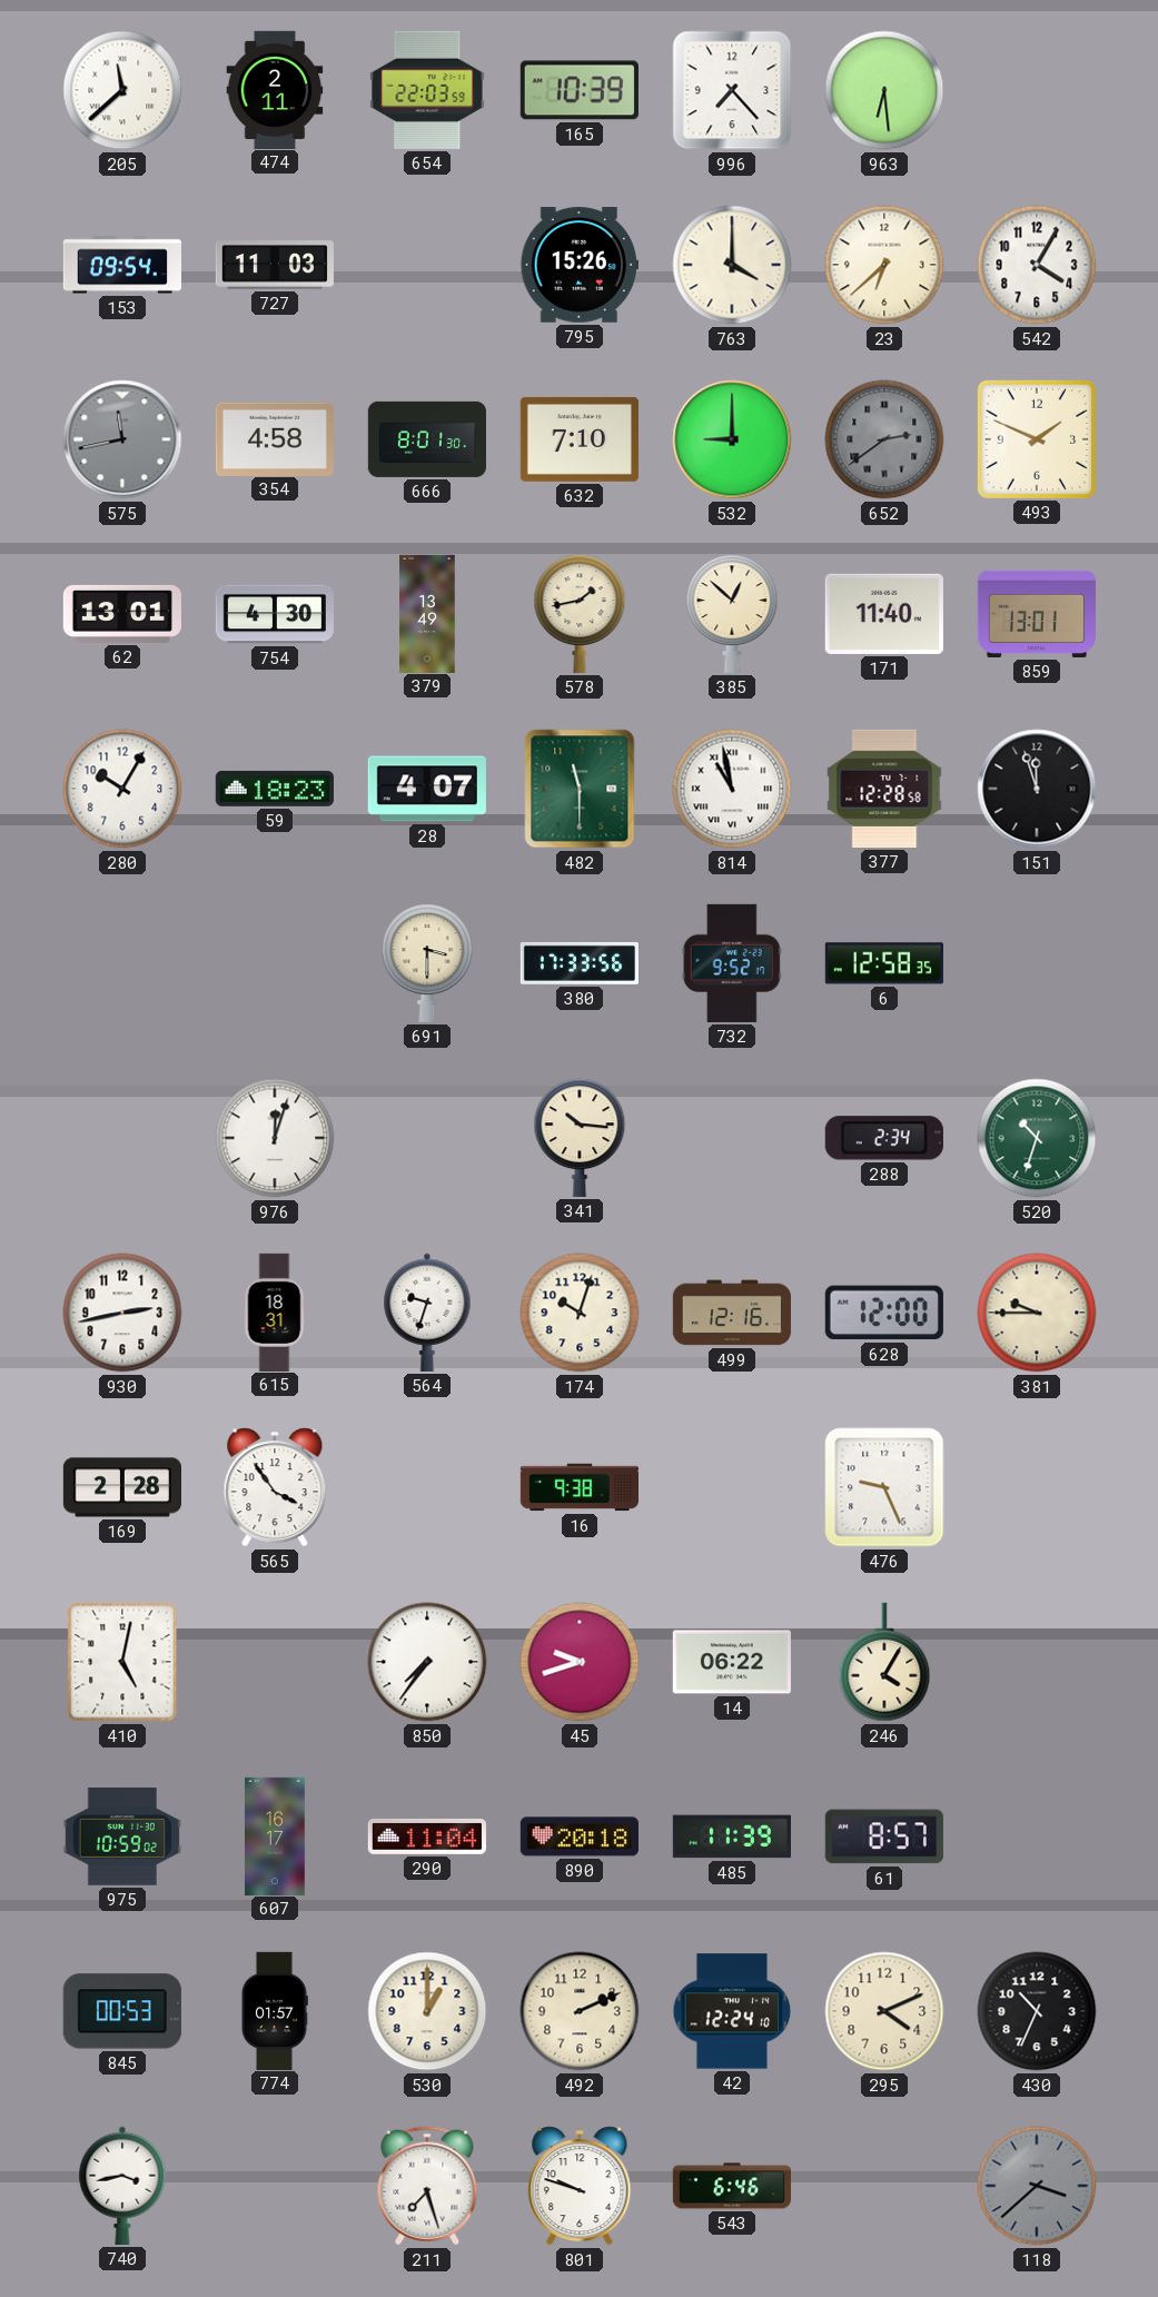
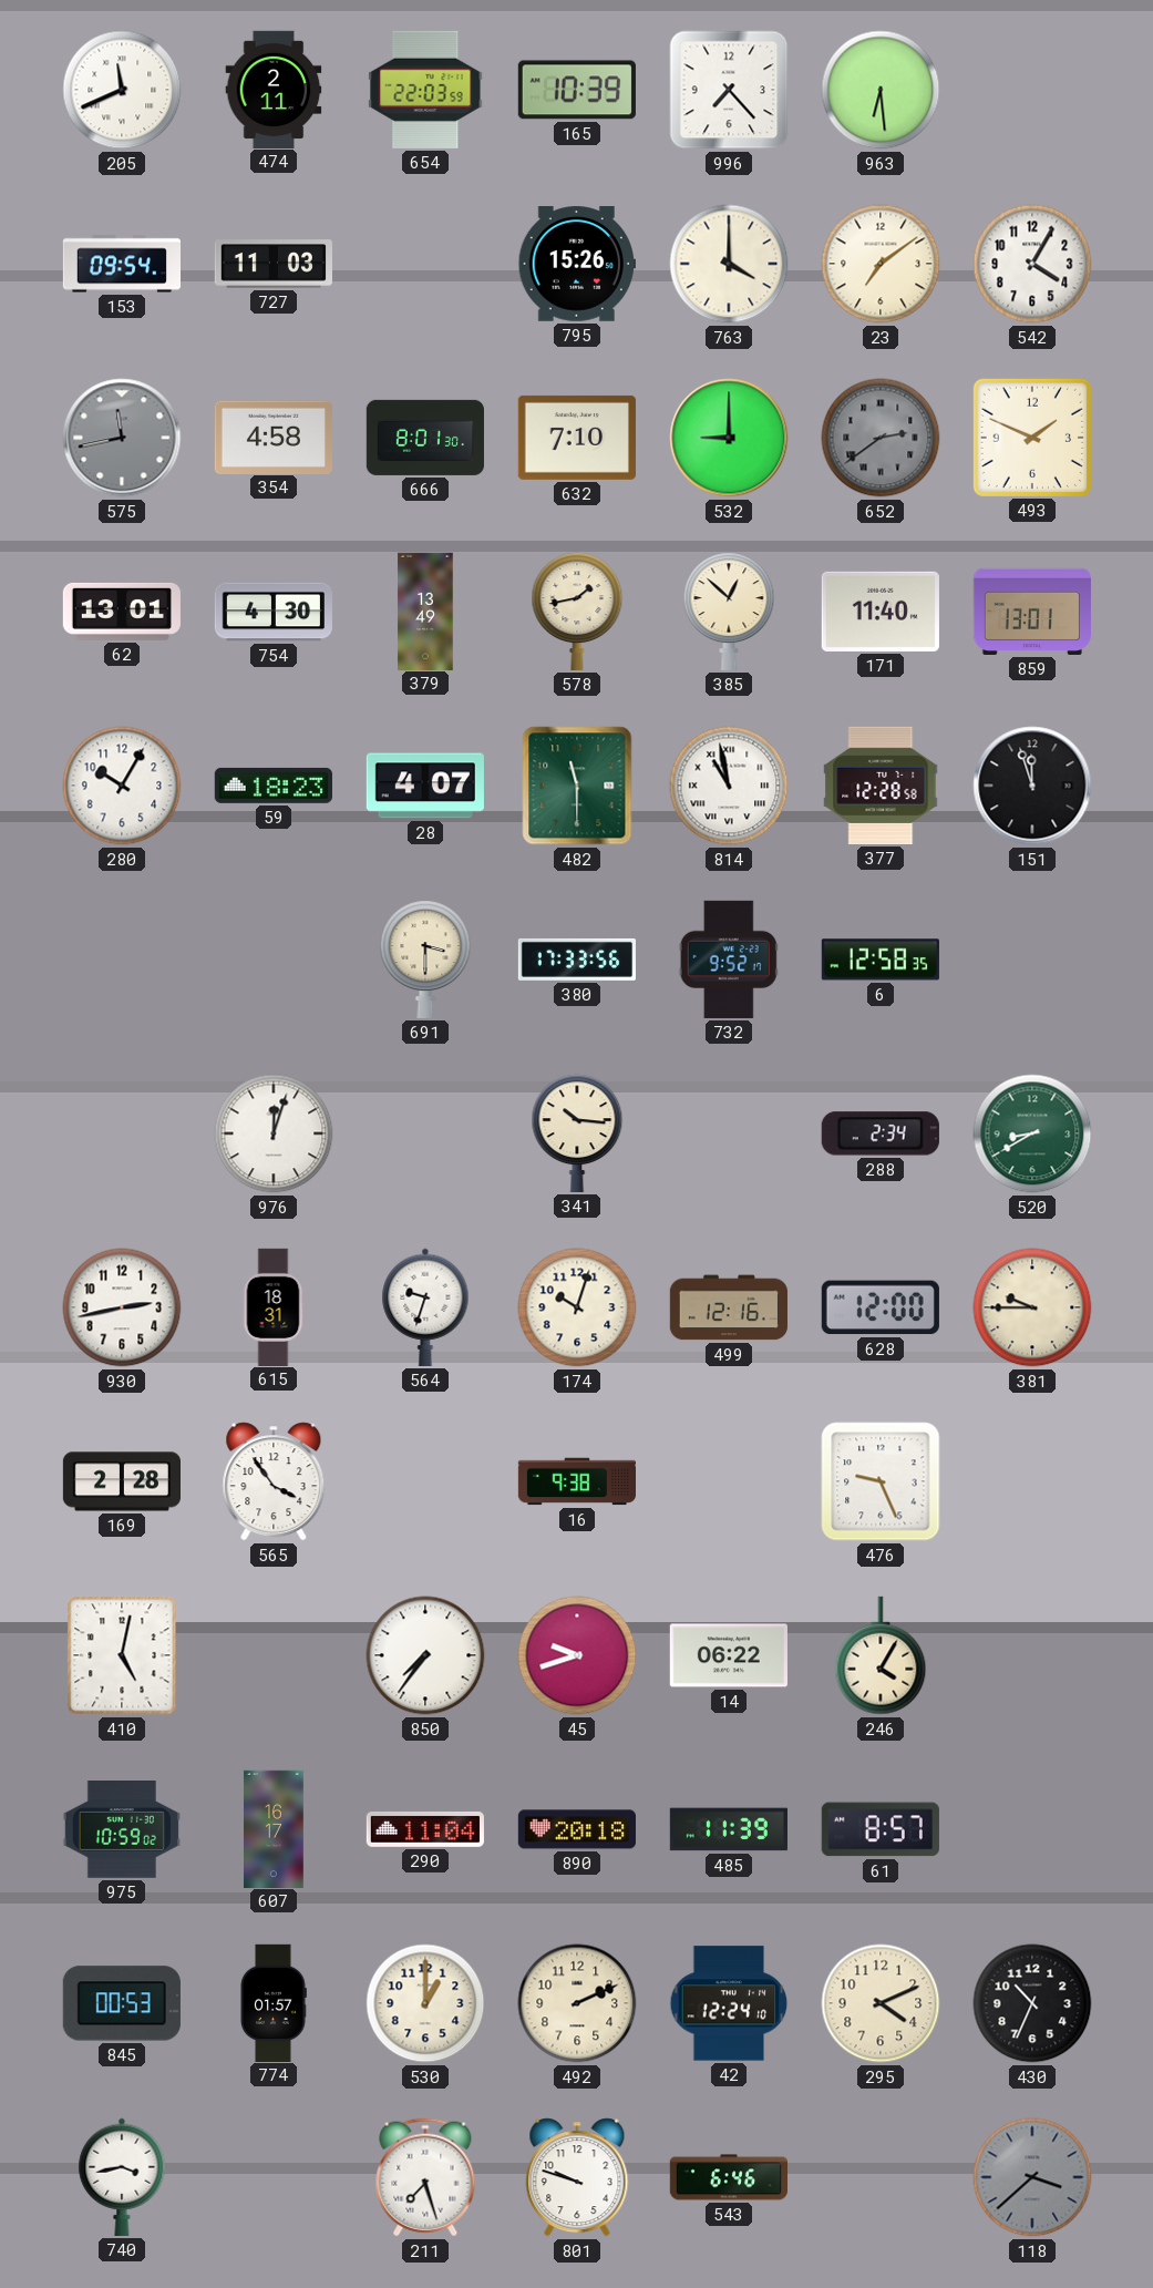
205: 11:38 -> 11:41
23: 6:38 -> 7:09
520: 10:33 -> 8:40
